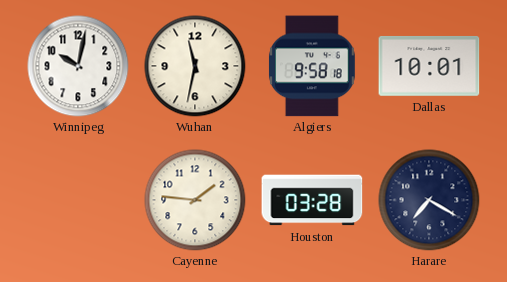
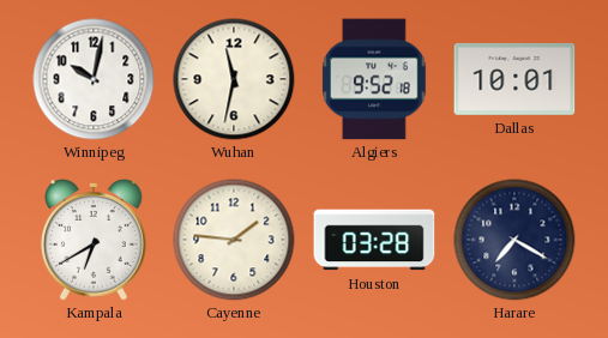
Algiers: 9:58 -> 9:52
Kampala: none -> 6:40
